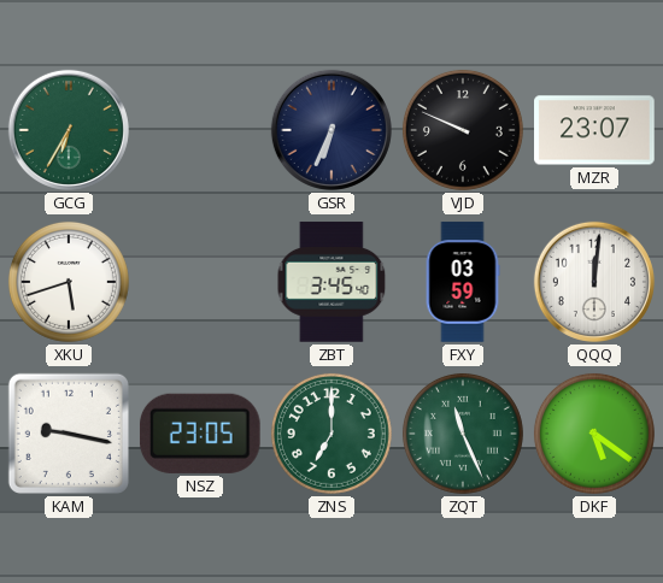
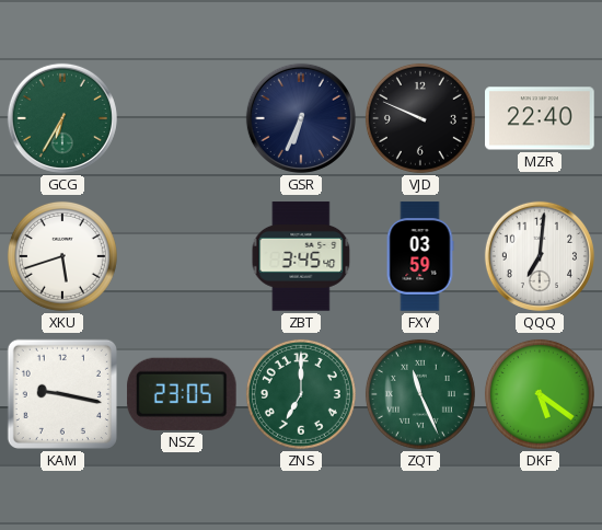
MZR: 23:07 -> 22:40
QQQ: 12:01 -> 7:01
